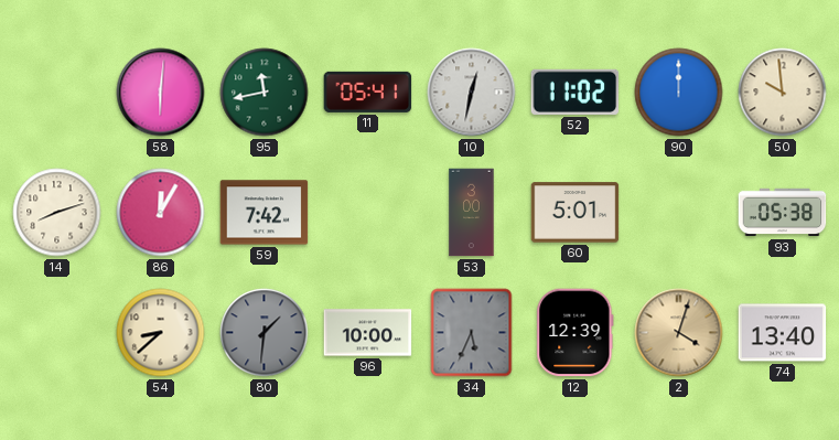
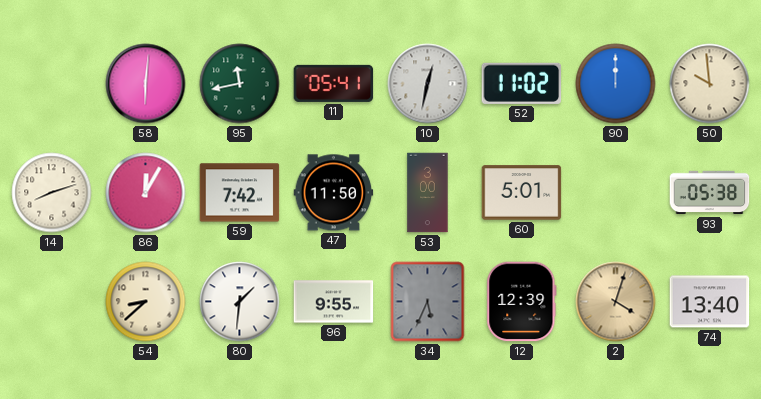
47: none -> 11:50
80 dial: grey -> white
96: 10:00 -> 9:55
